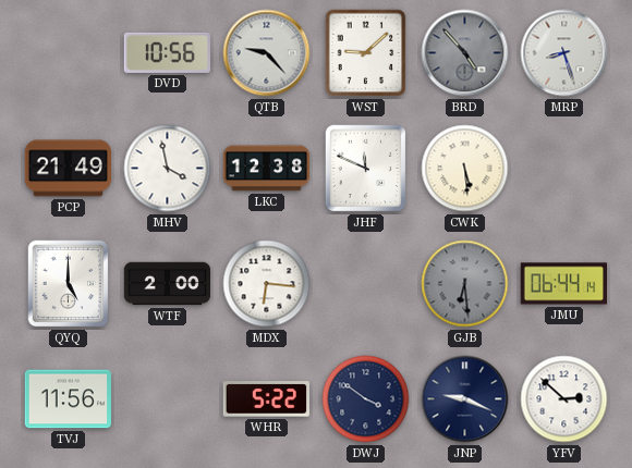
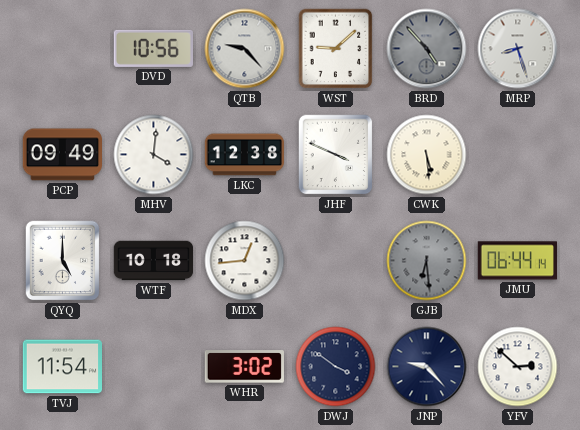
PCP: 21:49 -> 09:49
MHV: 3:58 -> 4:01
JHF: 11:49 -> 3:49
WTF: 2:00 -> 10:18
MDX: 6:16 -> 12:44
TVJ: 11:56 -> 11:54
WHR: 5:22 -> 3:02
JNP: 9:19 -> 9:23
